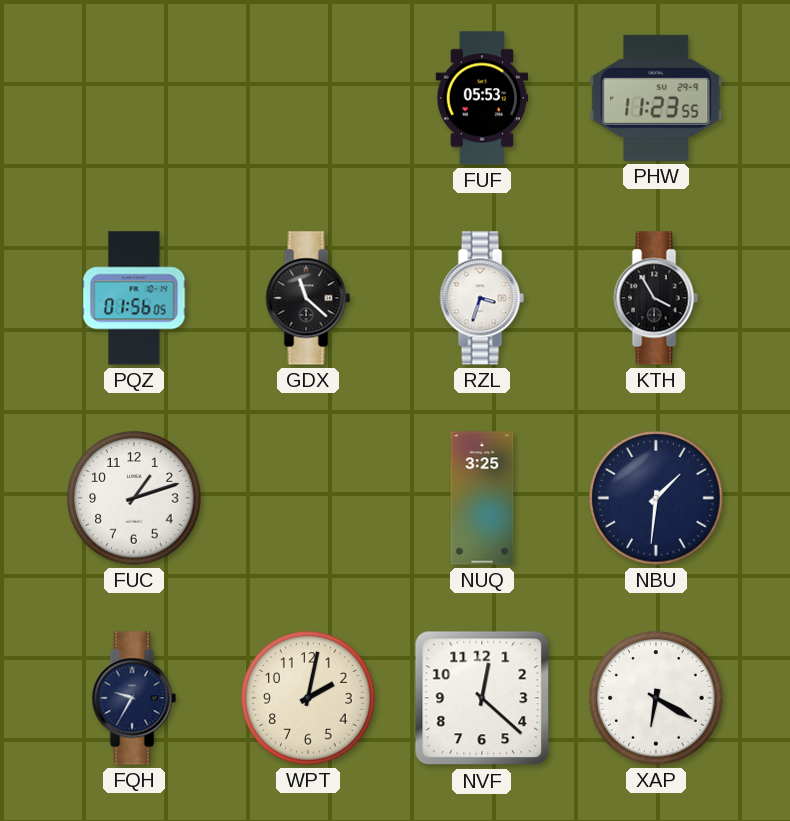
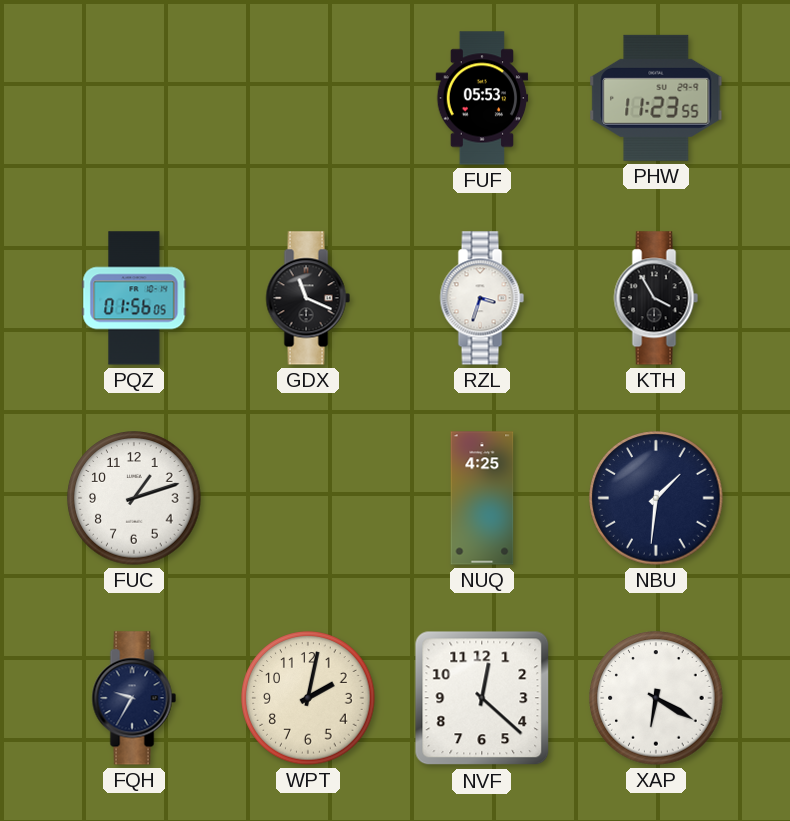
GDX: 11:22 -> 11:19
NUQ: 3:25 -> 4:25
